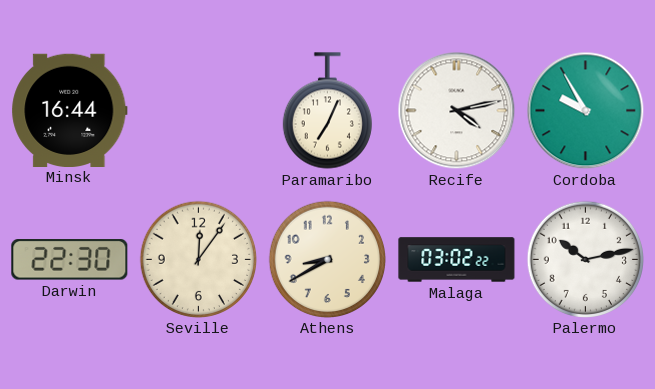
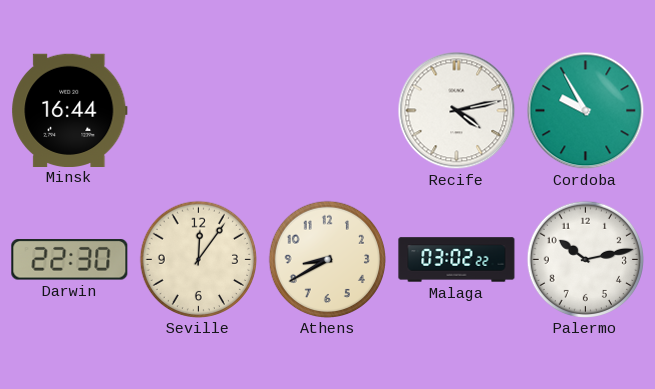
Paramaribo: 7:04 -> none
